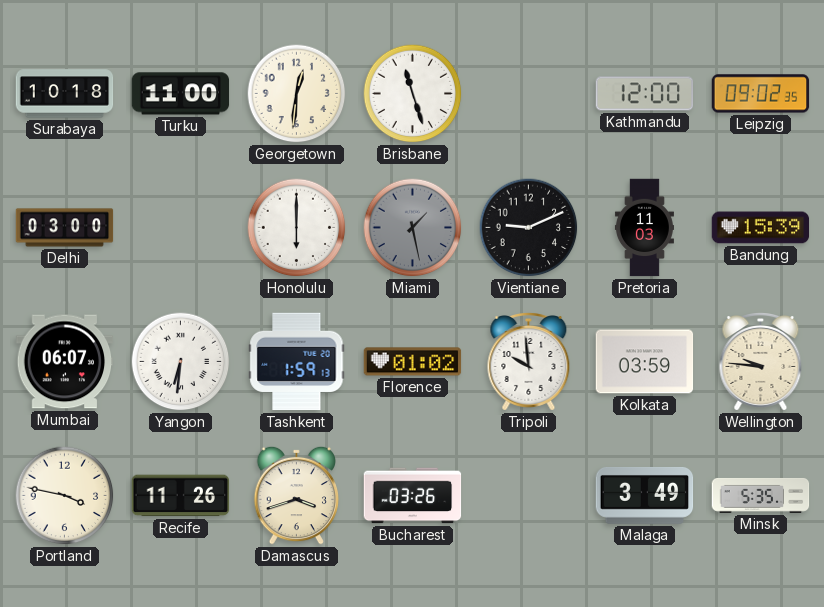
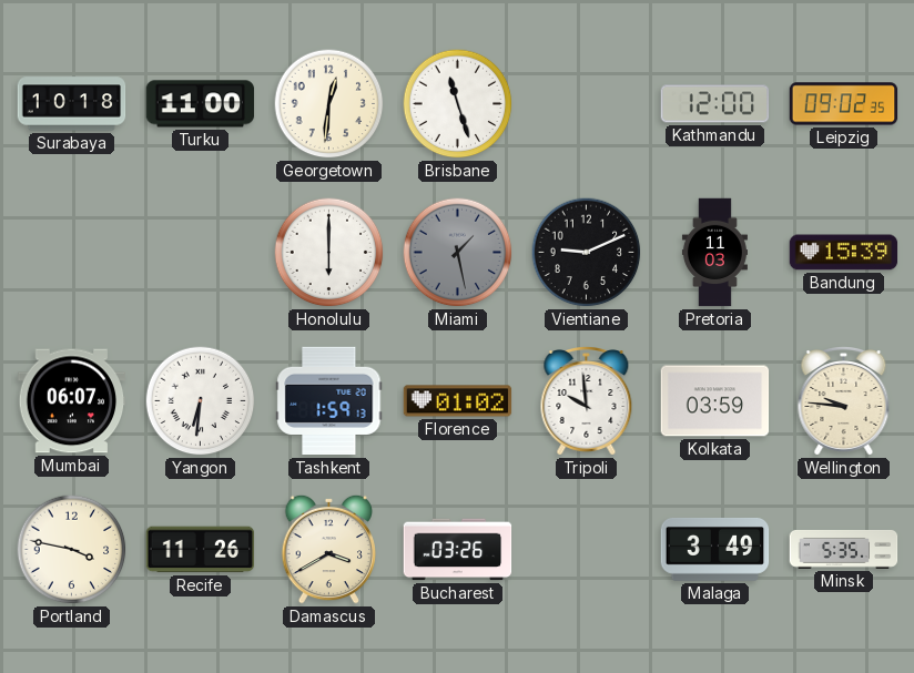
Delhi: 03:00 -> none
Damascus: 3:42 -> 3:40
